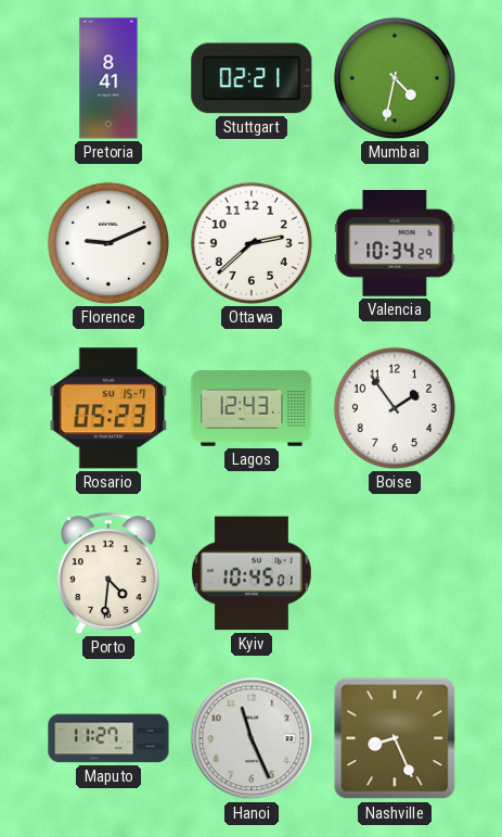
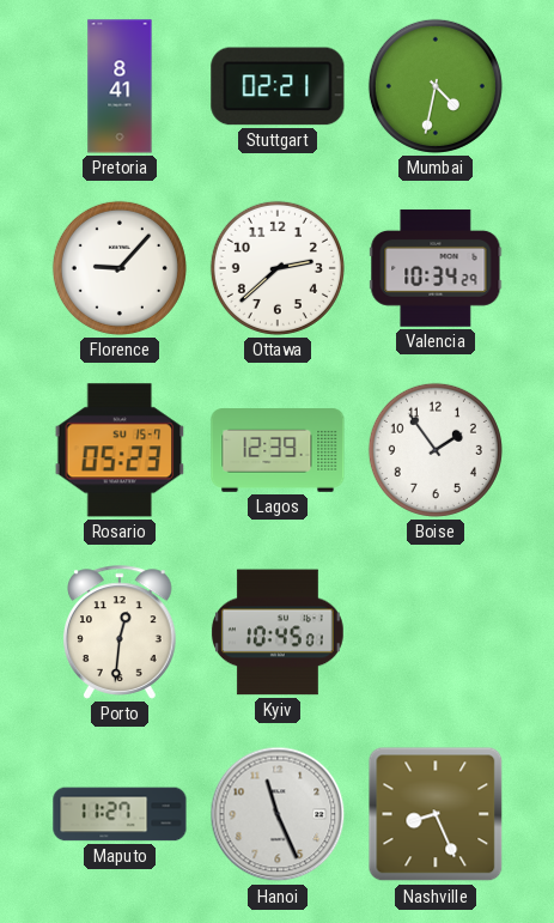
Florence: 9:11 -> 9:07
Lagos: 12:43 -> 12:39
Porto: 4:31 -> 12:31
